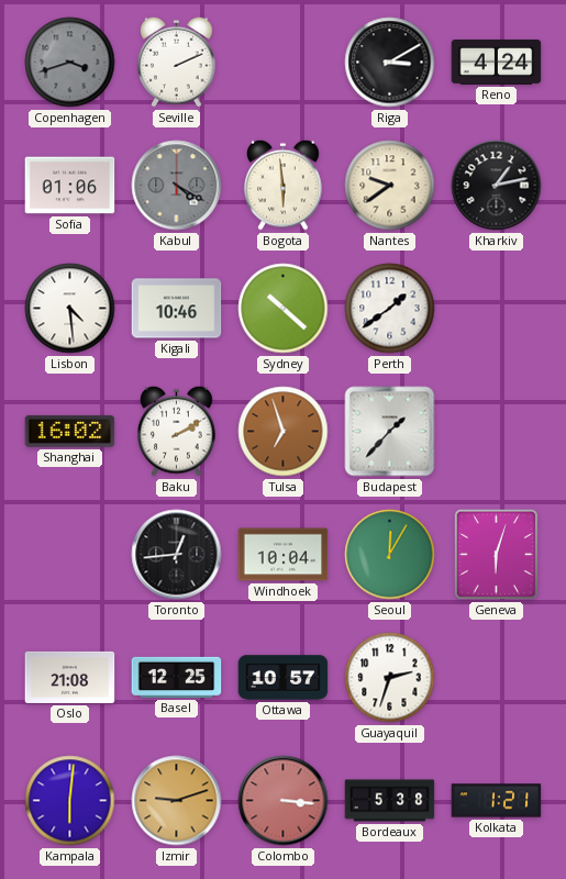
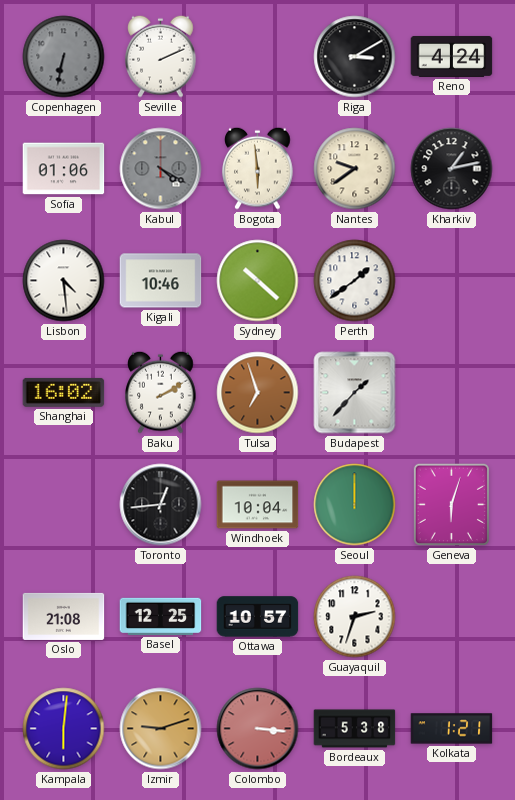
Copenhagen: 3:42 -> 6:32
Seoul: 12:05 -> 12:00
